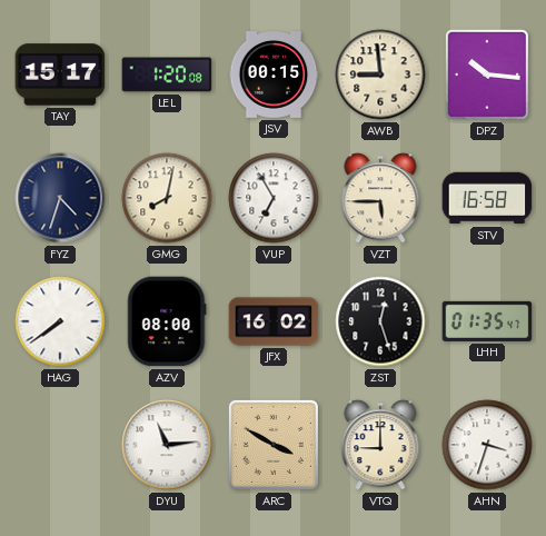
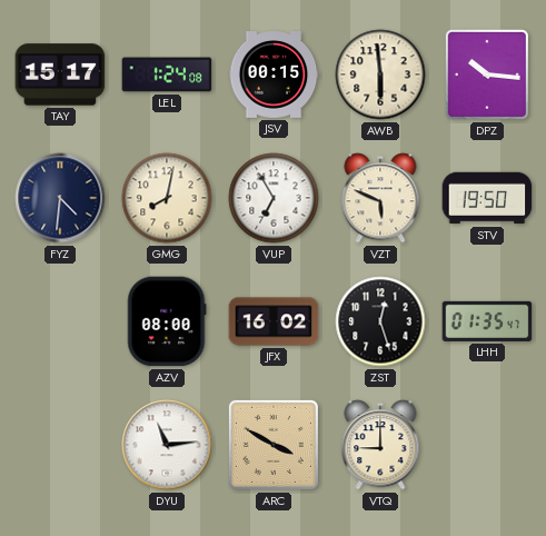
LEL: 1:20 -> 1:24
AWB: 8:59 -> 5:59
FYZ: 4:33 -> 4:31
VZT: 5:45 -> 5:49
STV: 16:58 -> 19:50
HAG: 7:39 -> none
AHN: 3:33 -> none
